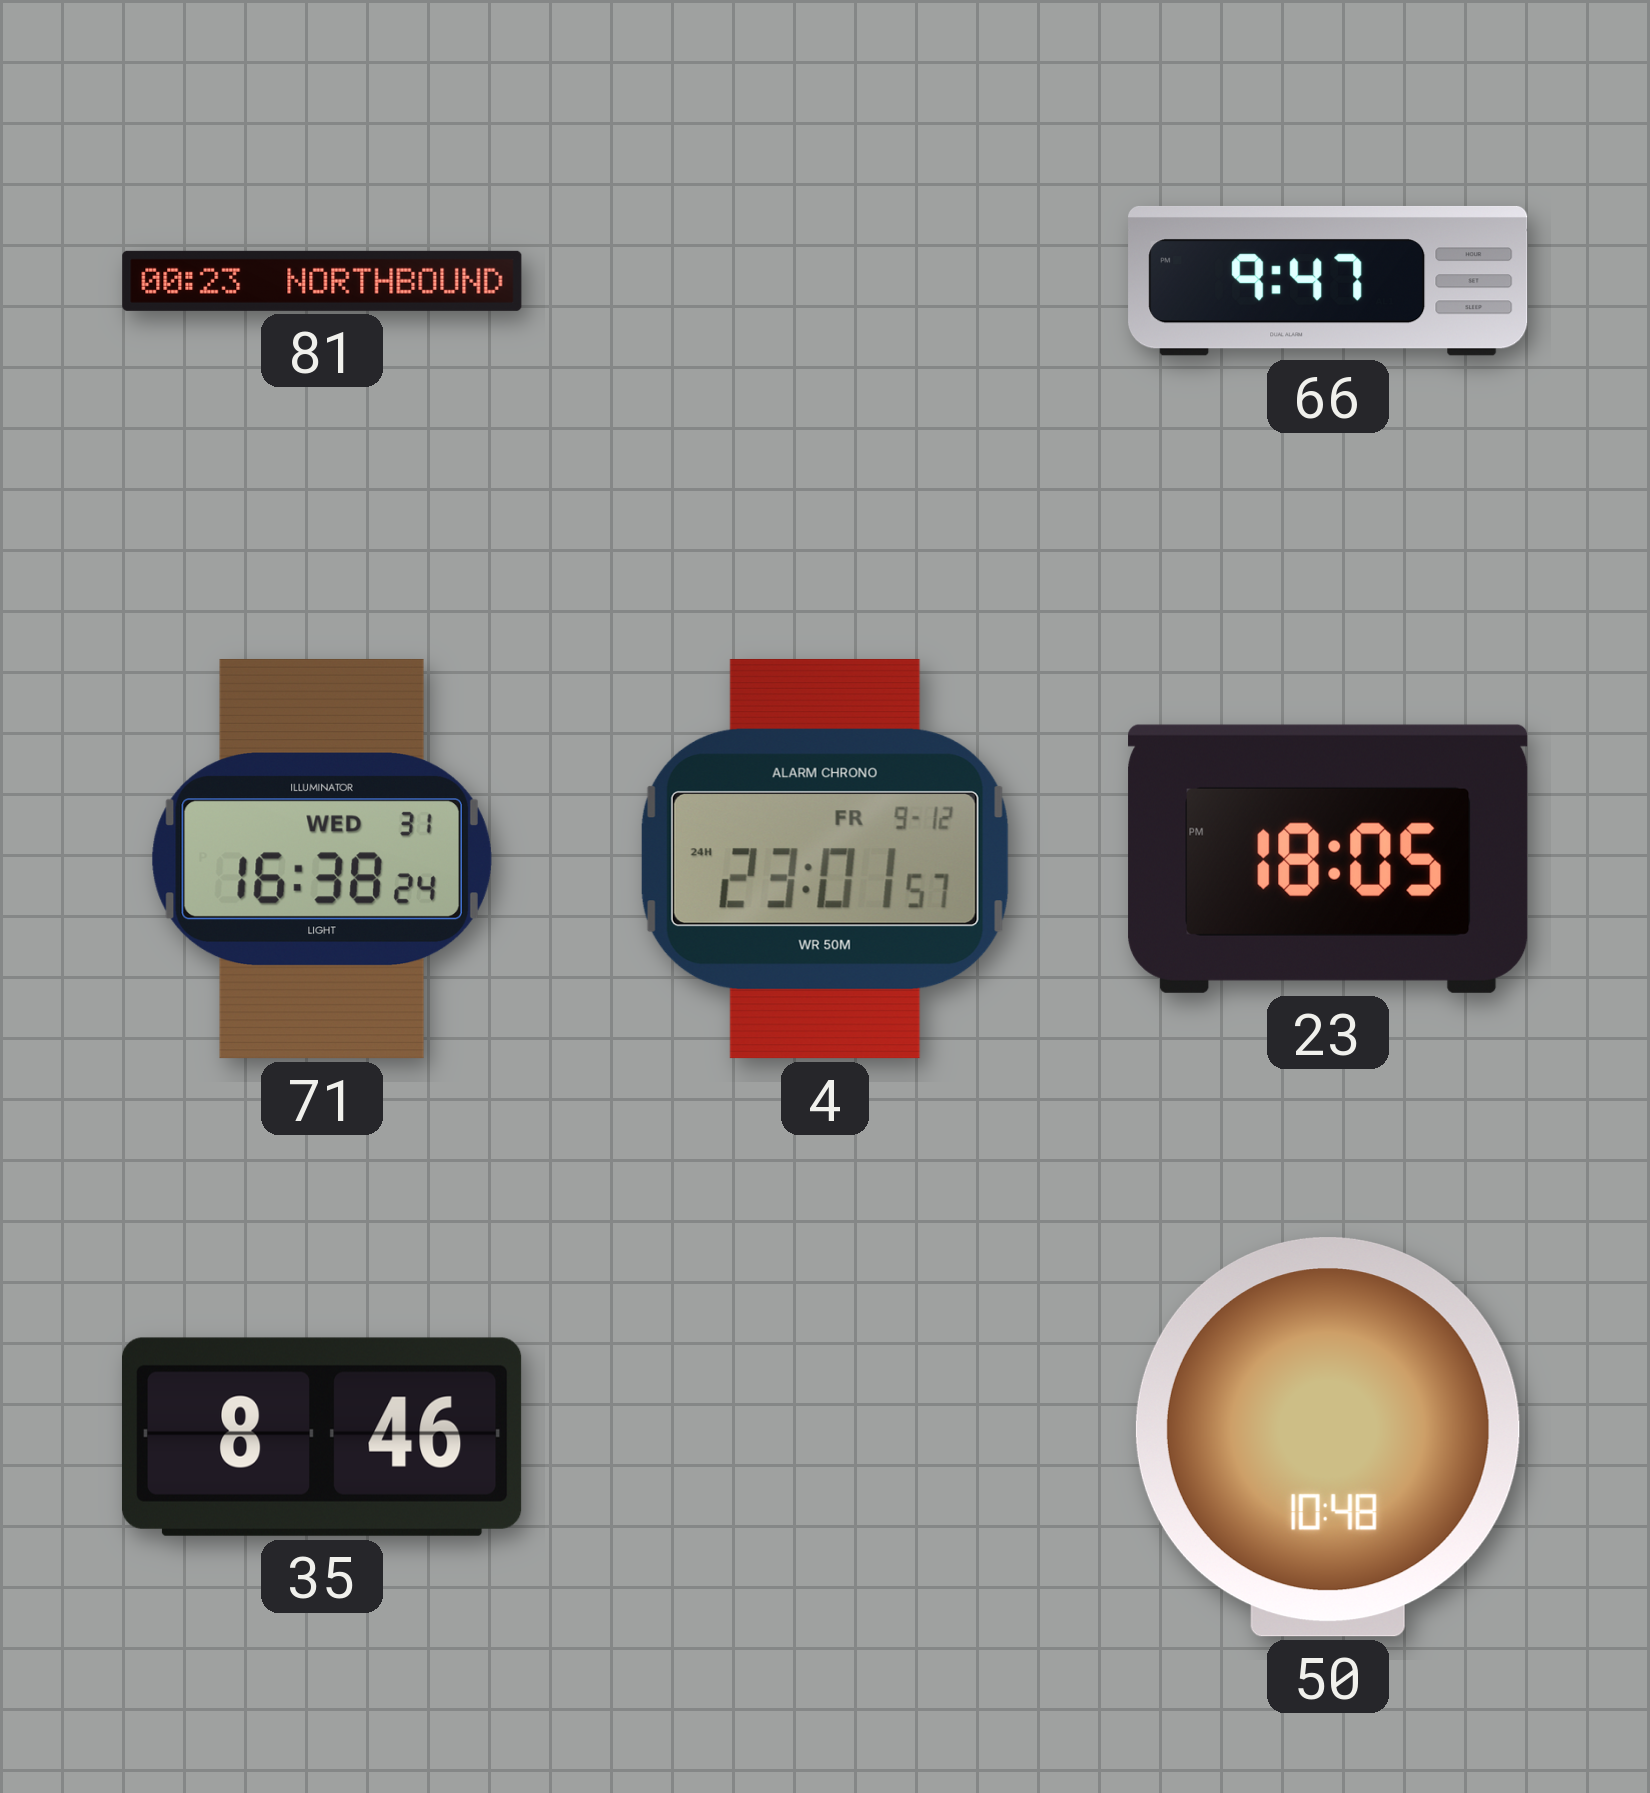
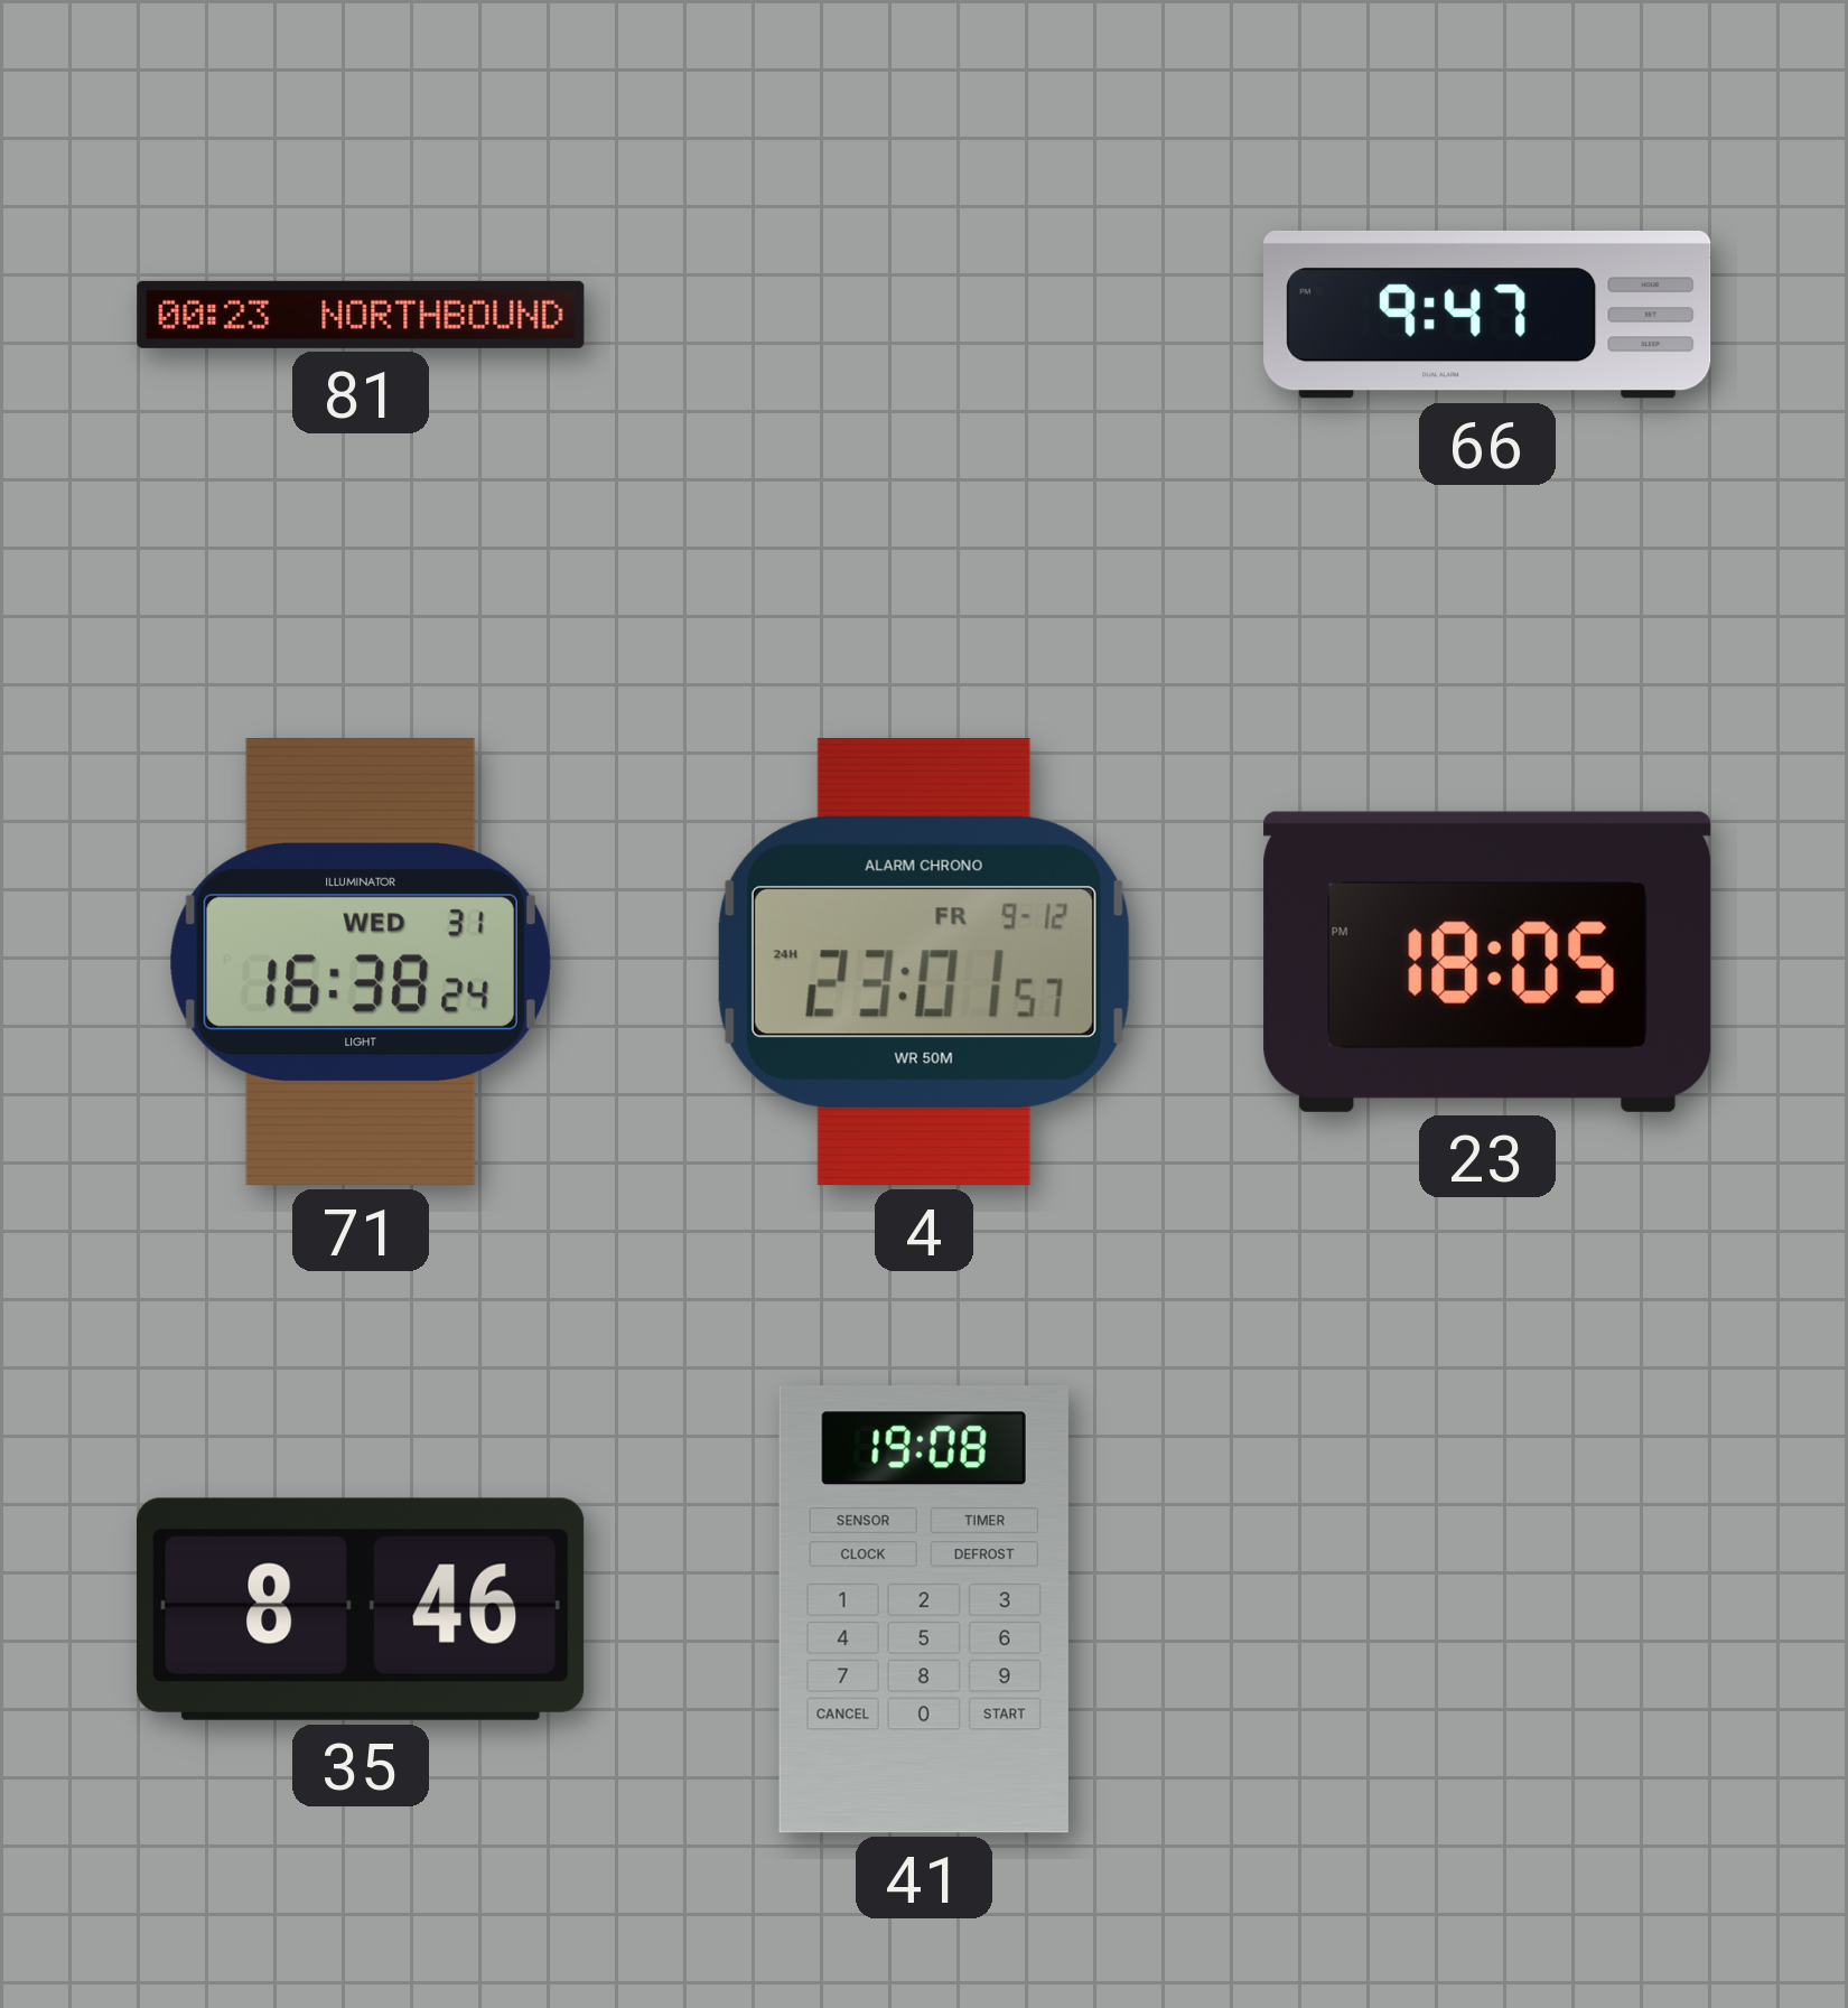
41: none -> 19:08
50: 10:48 -> none
